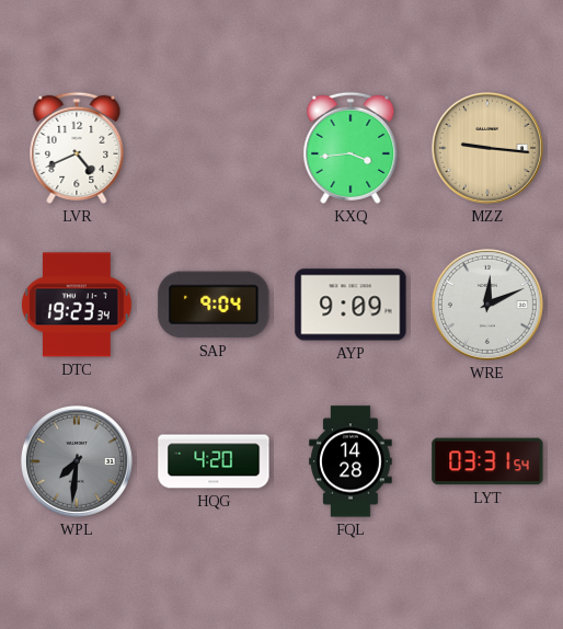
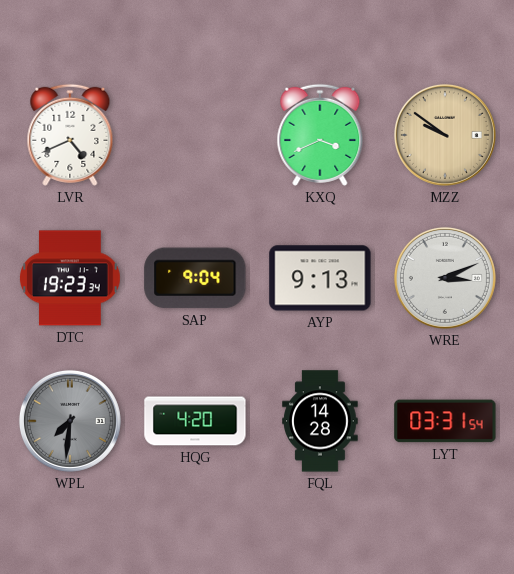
KXQ: 3:44 -> 3:41
MZZ: 9:16 -> 9:51
AYP: 9:09 -> 9:13
WRE: 12:11 -> 3:11
